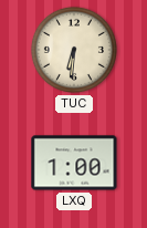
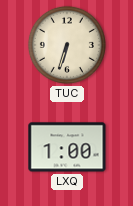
TUC: 6:31 -> 6:33
